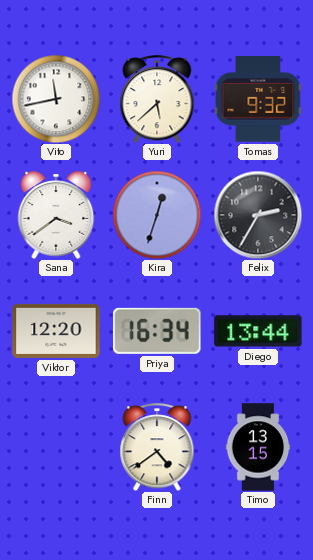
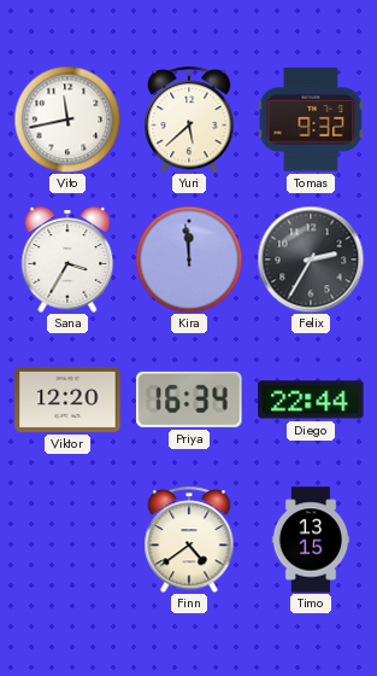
Sana: 3:39 -> 3:35
Kira: 12:33 -> 11:59
Diego: 13:44 -> 22:44
